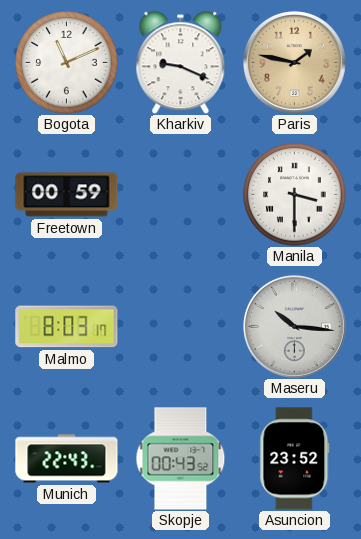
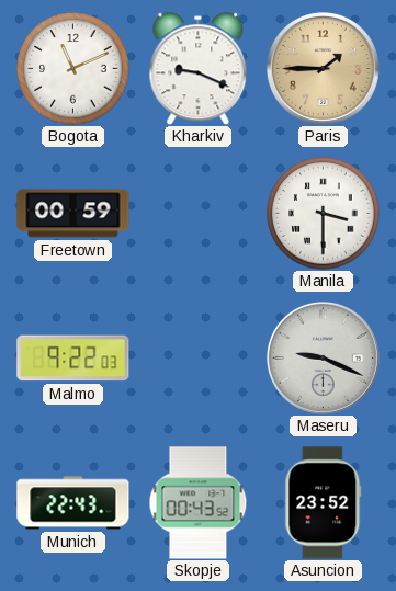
Paris: 1:47 -> 1:45
Malmo: 8:03 -> 9:22
Maseru: 10:16 -> 9:19
